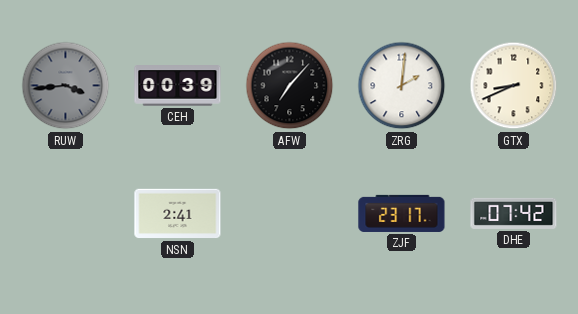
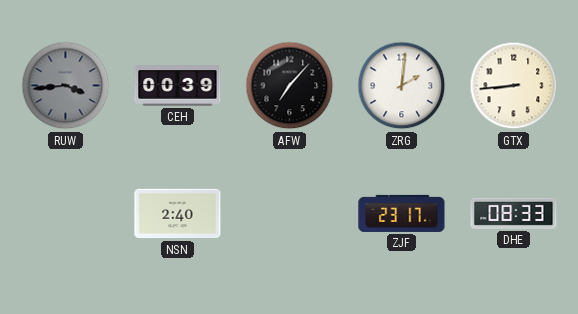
GTX: 8:41 -> 8:44
NSN: 2:41 -> 2:40
DHE: 07:42 -> 08:33
